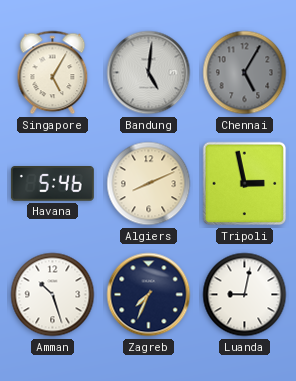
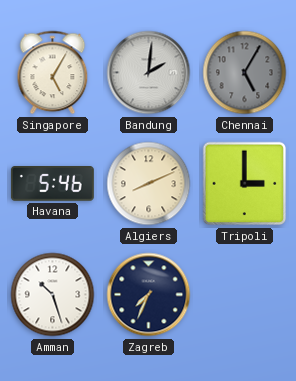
Bandung: 5:01 -> 2:01
Tripoli: 2:58 -> 3:00
Luanda: 9:02 -> none
